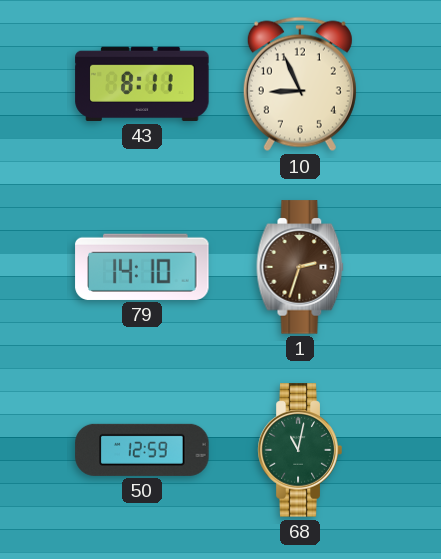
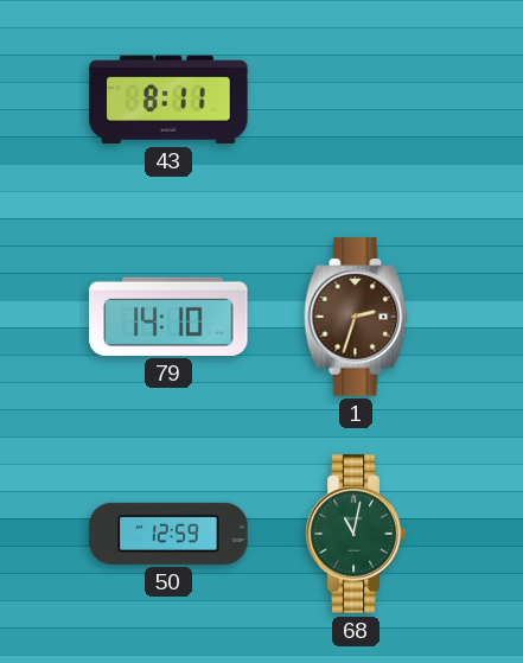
10: 8:56 -> none
